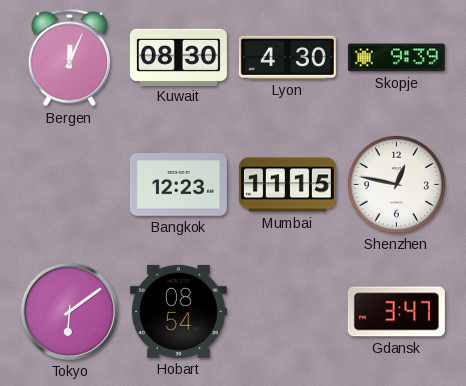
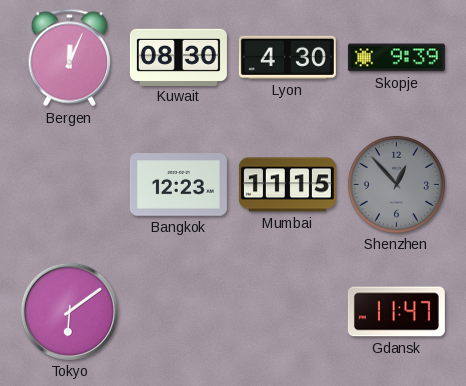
Shenzhen: 12:47 -> 12:53
Shenzhen dial: white -> grey
Hobart: 08:54 -> none
Gdansk: 3:47 -> 11:47
